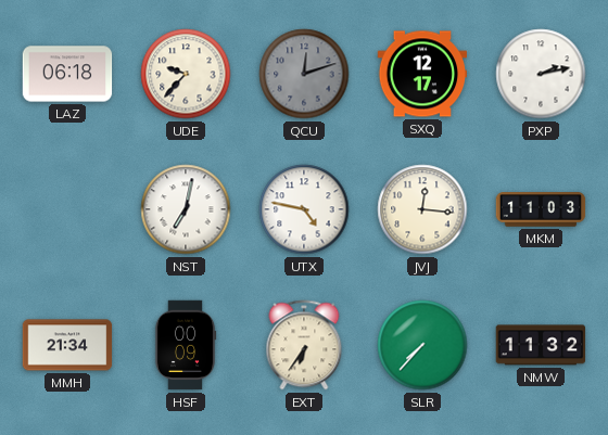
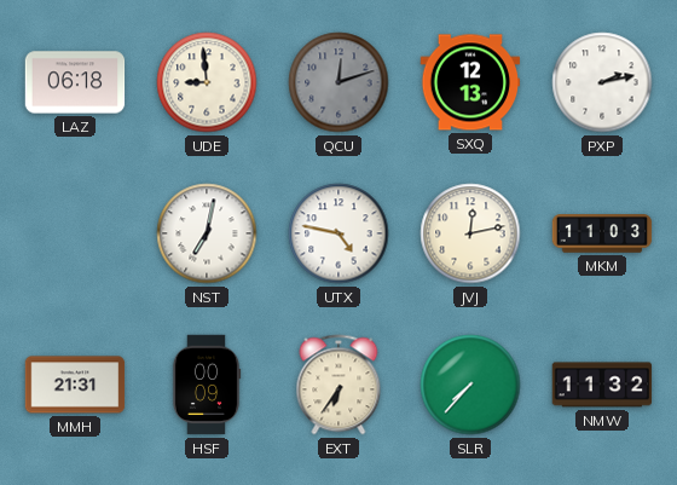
UDE: 9:37 -> 8:59
SXQ: 12:17 -> 12:13
JVJ: 12:16 -> 12:13
MMH: 21:34 -> 21:31
